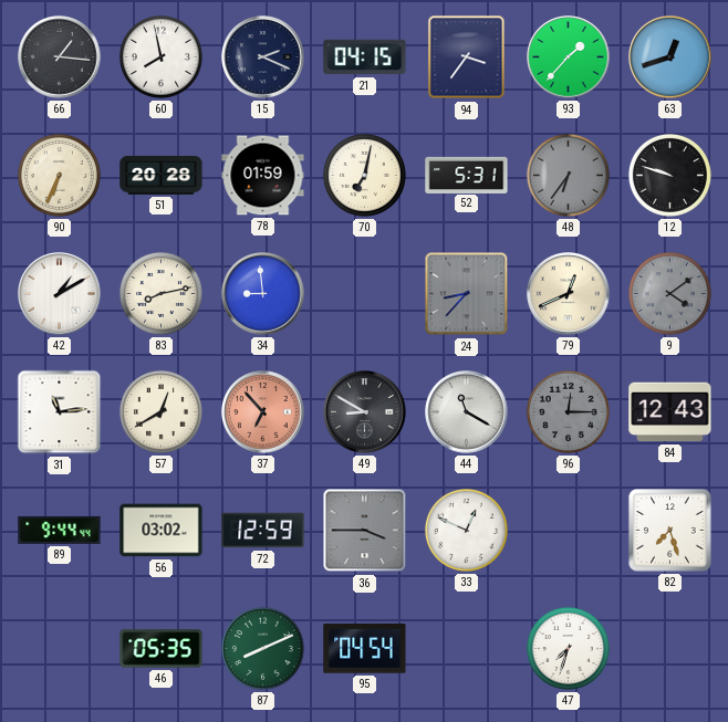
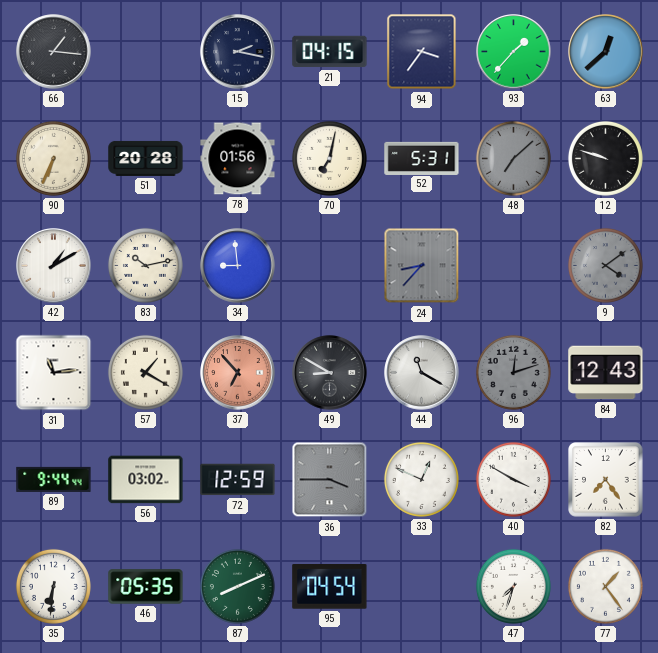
60: 7:58 -> none
15: 2:19 -> 2:17
63: 12:42 -> 12:38
78: 01:59 -> 01:56
48: 6:36 -> 7:08
83: 8:13 -> 10:13
79: 12:41 -> none
57: 12:40 -> 1:20
96: 12:15 -> 12:12
40: none -> 3:50
82: 7:27 -> 7:24
35: none -> 6:31
77: none -> 1:24
